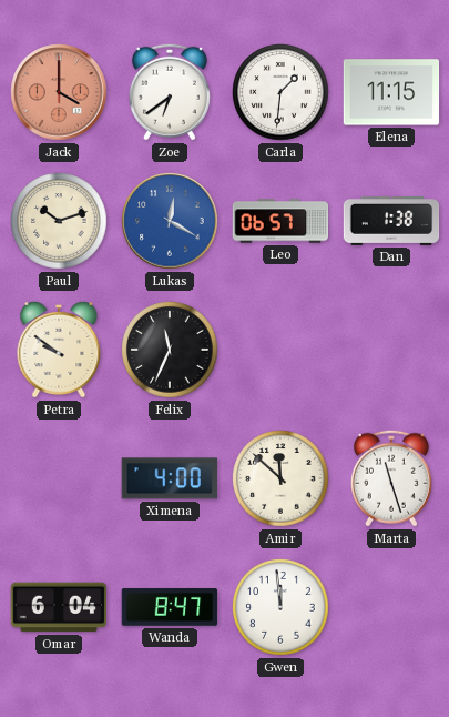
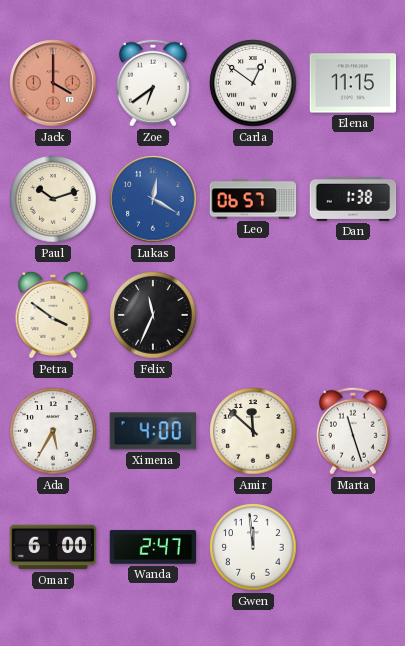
Carla: 1:31 -> 12:51
Petra: 9:51 -> 3:51
Ada: none -> 5:35
Omar: 6:04 -> 6:00
Wanda: 8:47 -> 2:47
